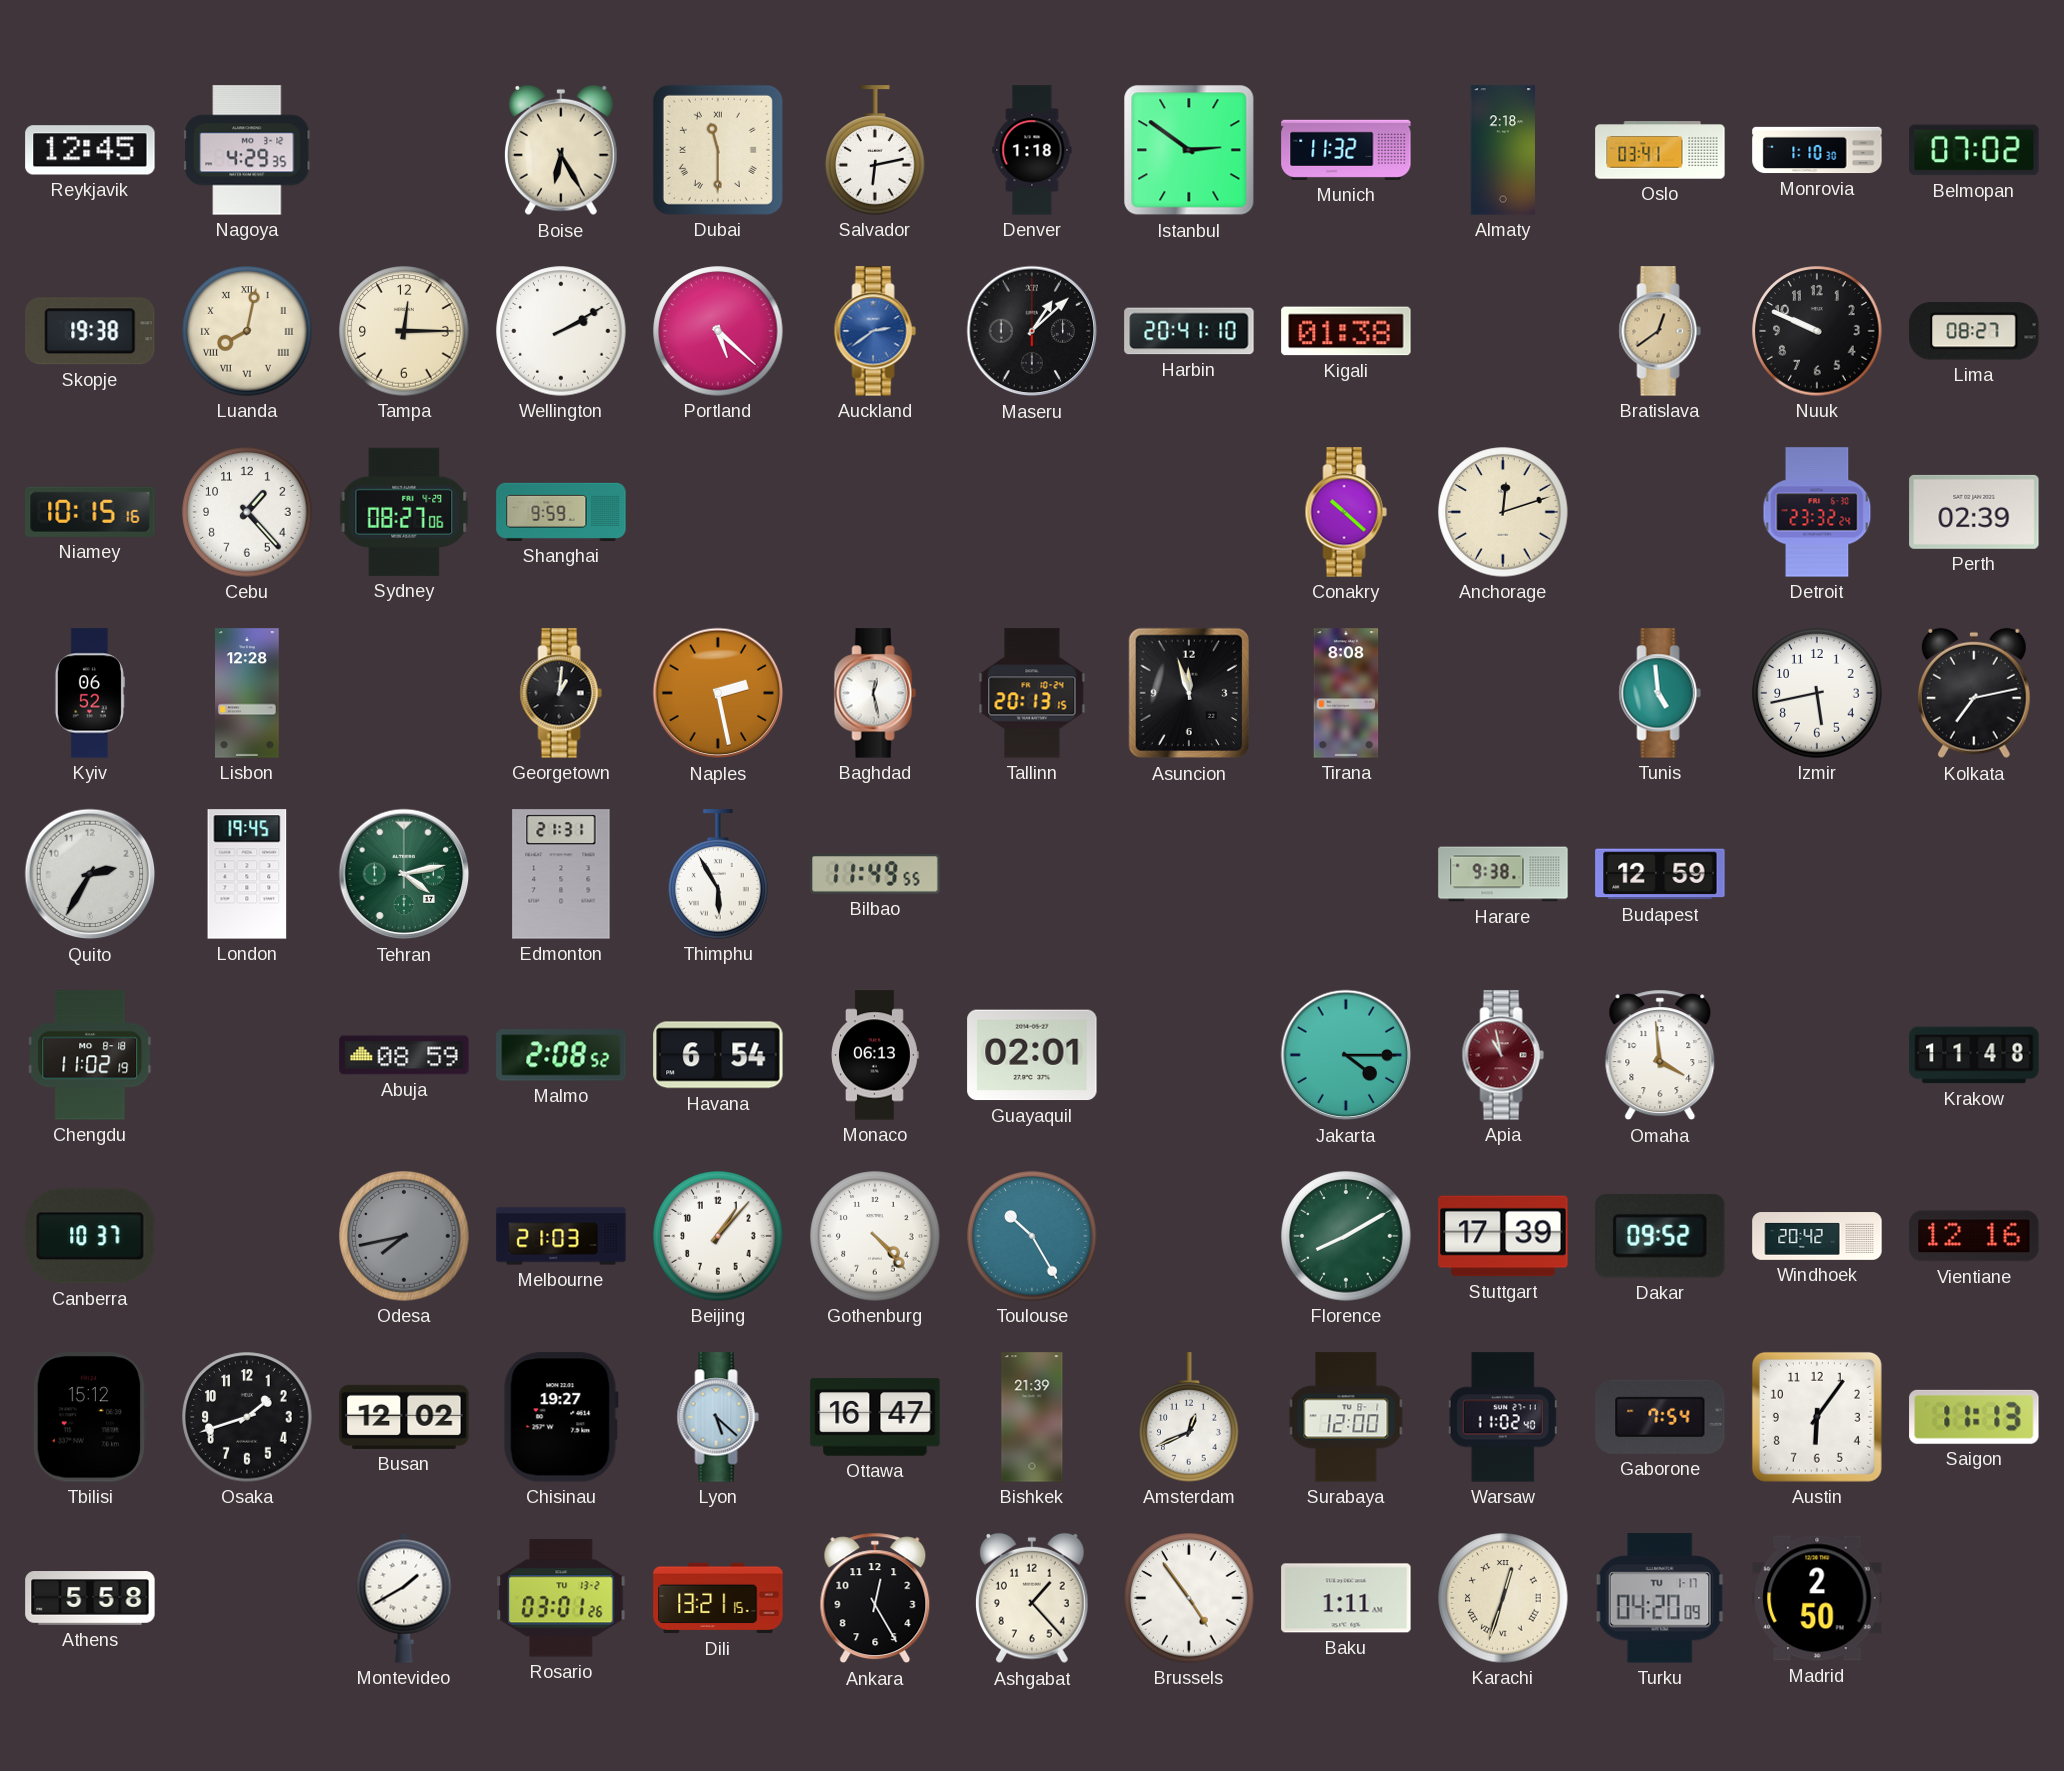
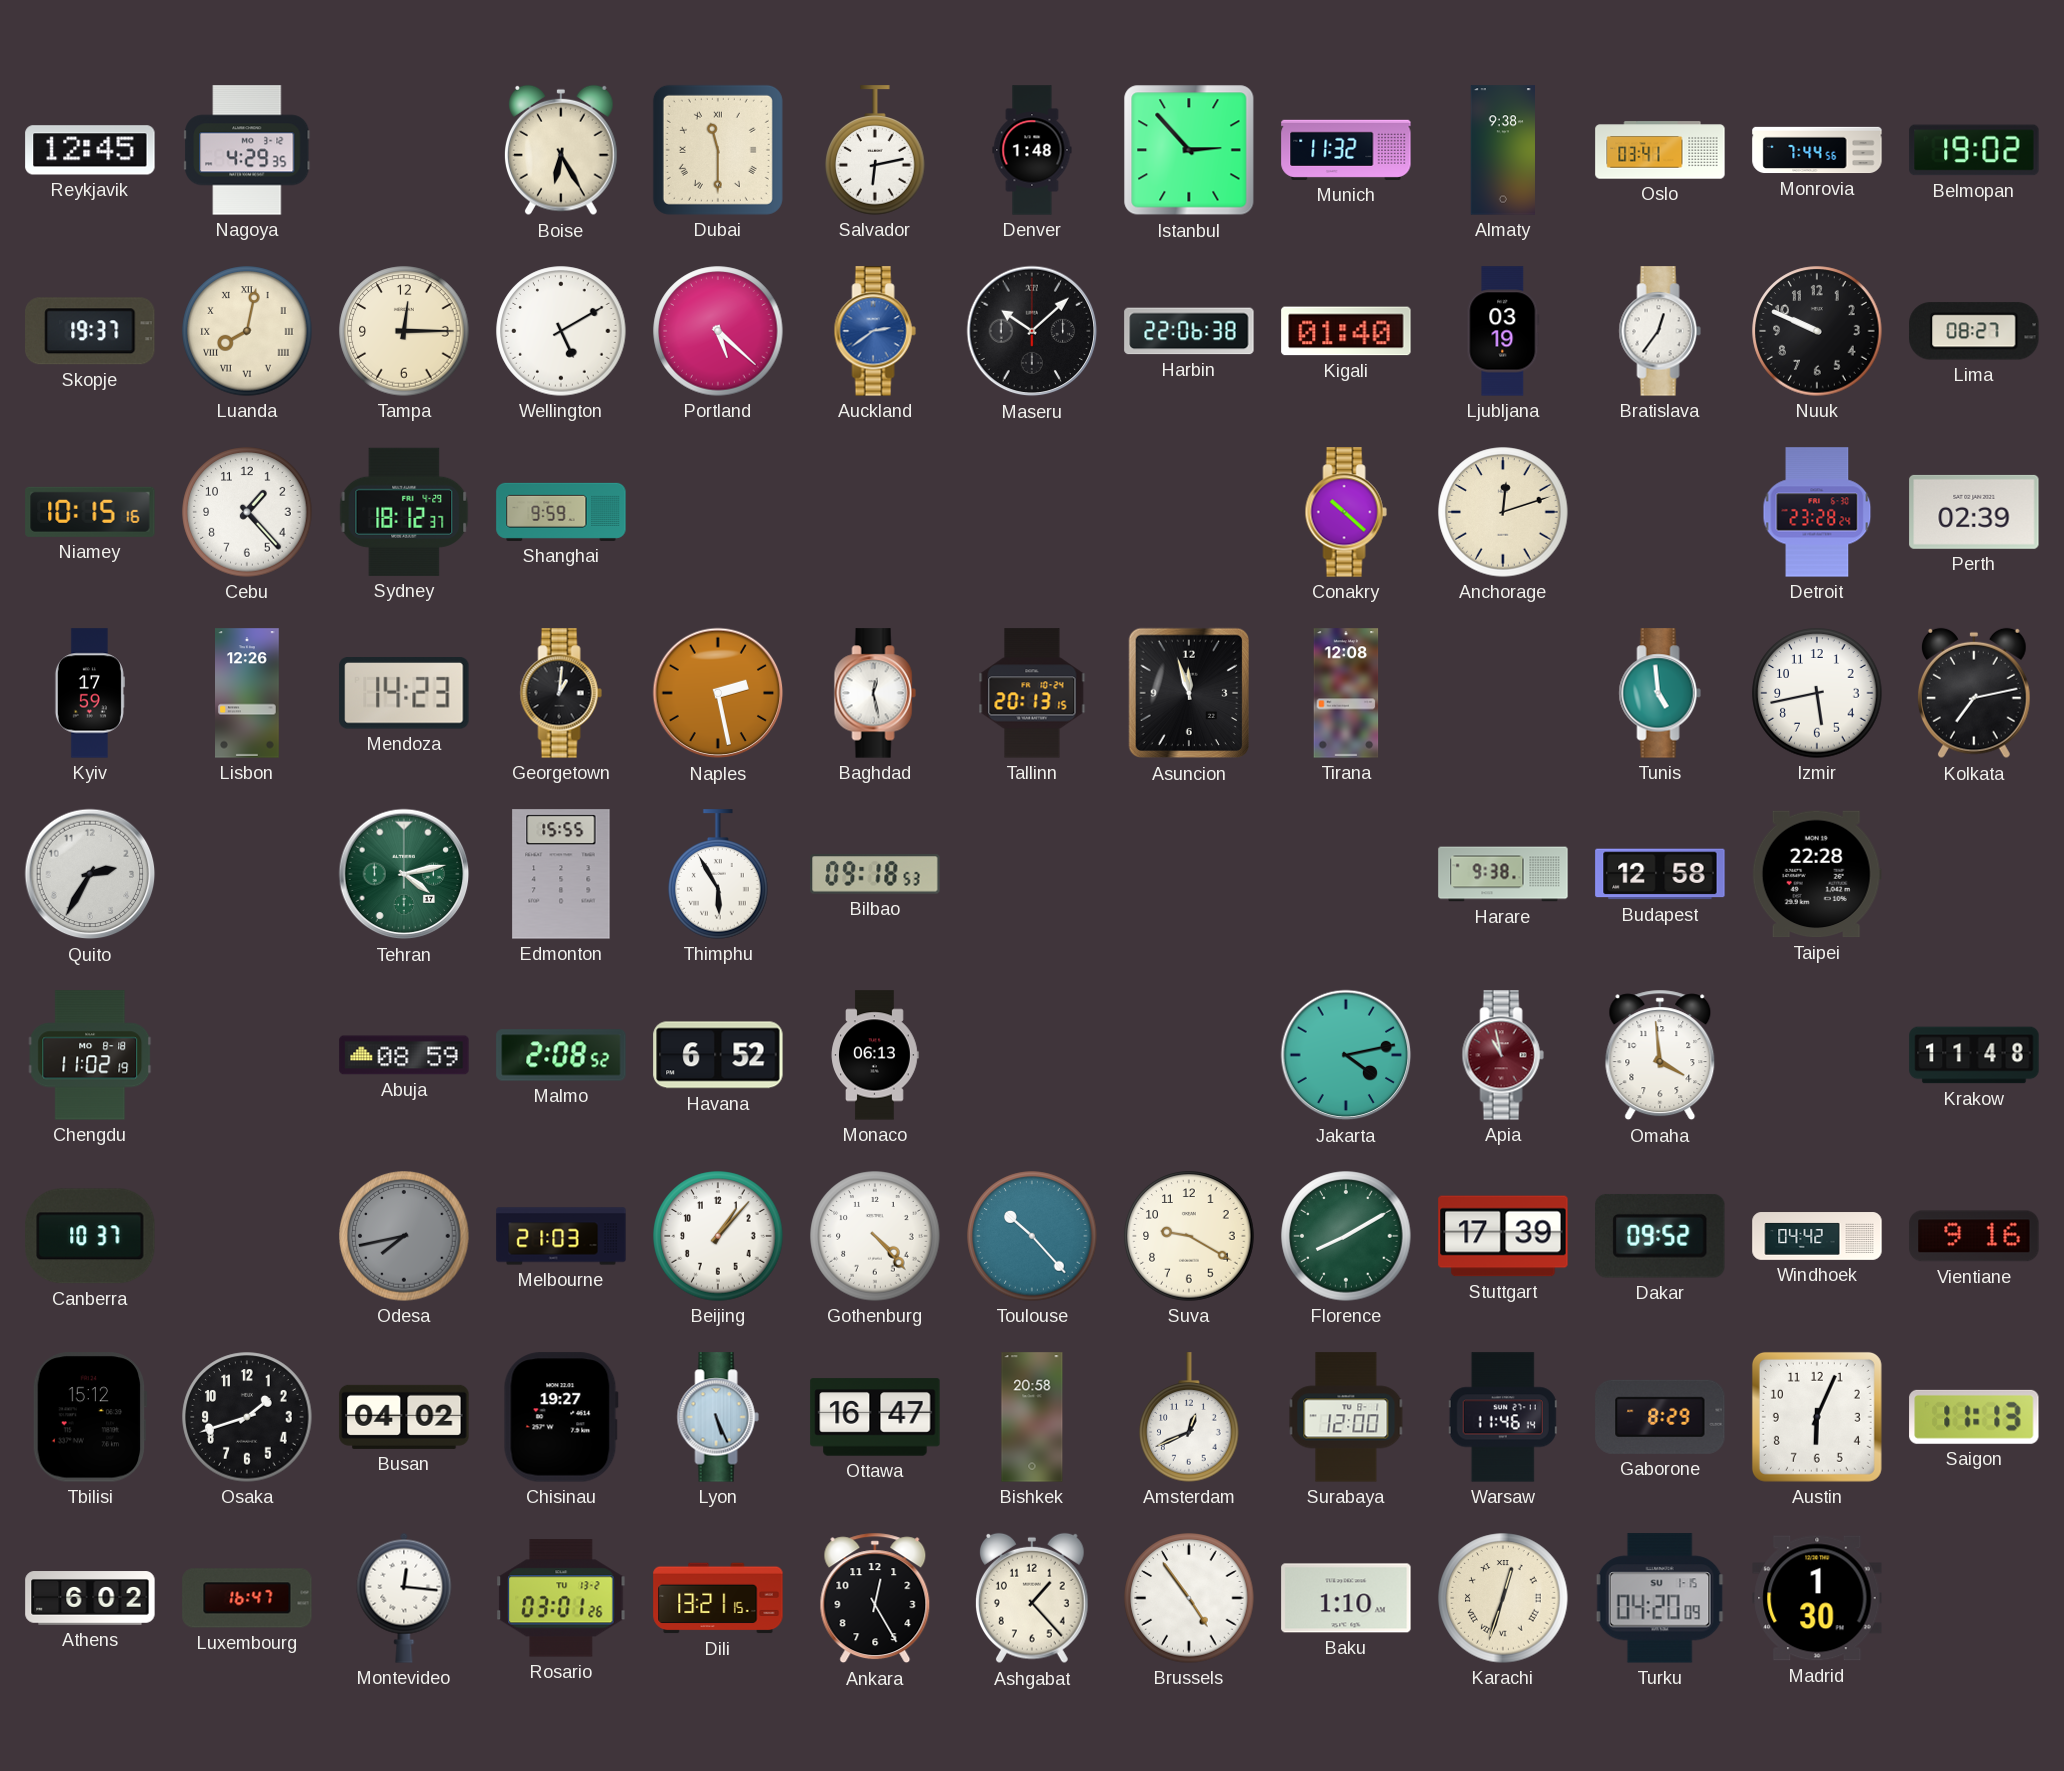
Denver: 1:18 -> 1:48
Istanbul: 2:51 -> 2:53
Almaty: 2:18 -> 9:38
Monrovia: 1:10 -> 7:44
Belmopan: 07:02 -> 19:02
Skopje: 19:38 -> 19:37
Wellington: 2:10 -> 5:10
Maseru: 1:08 -> 10:08
Harbin: 20:41 -> 22:06
Kigali: 01:38 -> 01:40
Ljubljana: none -> 03:19
Bratislava: 12:39 -> 12:36
Bratislava dial: champagne -> white
Sydney: 08:27 -> 18:12
Detroit: 23:32 -> 23:28
Kyiv: 06:52 -> 17:59
Lisbon: 12:28 -> 12:26
Mendoza: none -> 14:23
Tirana: 8:08 -> 12:08
London: 19:45 -> none
Edmonton: 21:31 -> 15:55
Bilbao: 11:49 -> 09:18
Budapest: 12:59 -> 12:58
Taipei: none -> 22:28
Havana: 6:54 -> 6:52
Guayaquil: 02:01 -> none
Jakarta: 4:15 -> 4:13
Toulouse: 10:25 -> 10:23
Suva: none -> 9:20
Windhoek: 20:42 -> 04:42
Vientiane: 12:16 -> 9:16
Busan: 12:02 -> 04:02
Lyon: 5:22 -> 5:26
Bishkek: 21:39 -> 20:58
Warsaw: 11:02 -> 11:46
Gaborone: 7:54 -> 8:29
Austin: 6:06 -> 6:04
Athens: 5:58 -> 6:02
Luxembourg: none -> 16:47
Montevideo: 1:40 -> 12:16
Baku: 1:11 -> 1:10
Turku date: TU 1-17 -> SU 1-15
Madrid: 2:50 -> 1:30
